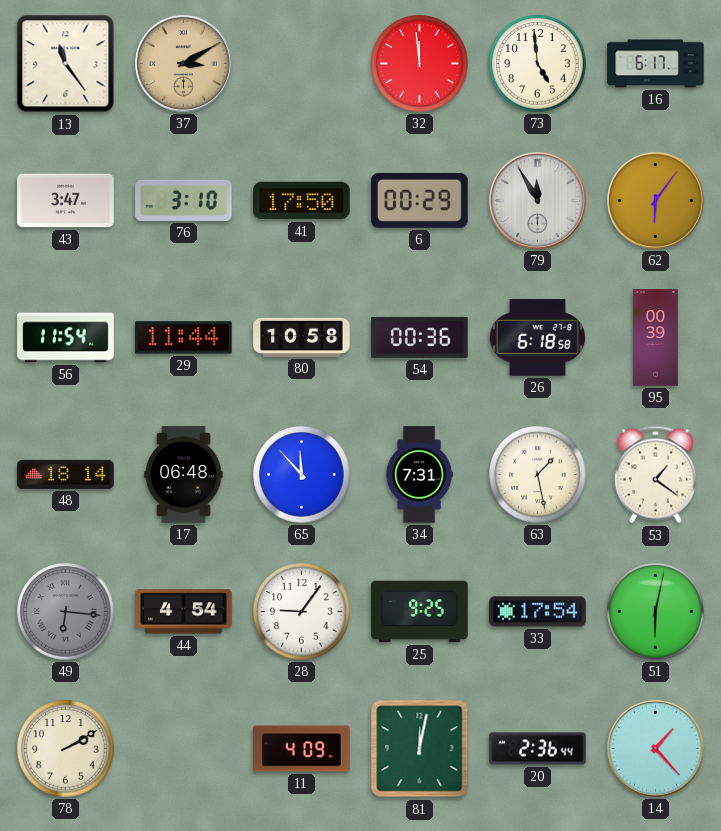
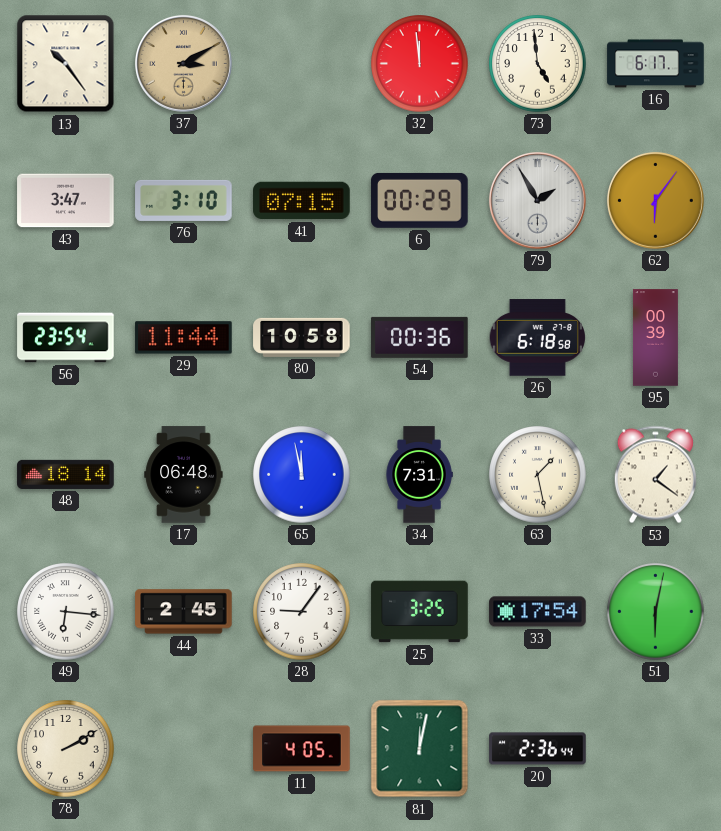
13: 11:24 -> 10:24
41: 17:50 -> 07:15
79: 11:55 -> 1:55
56: 11:54 -> 23:54
65: 11:53 -> 11:58
49 dial: grey -> white
44: 4:54 -> 2:45
25: 9:25 -> 3:25
11: 4:09 -> 4:05
14: 1:23 -> none
